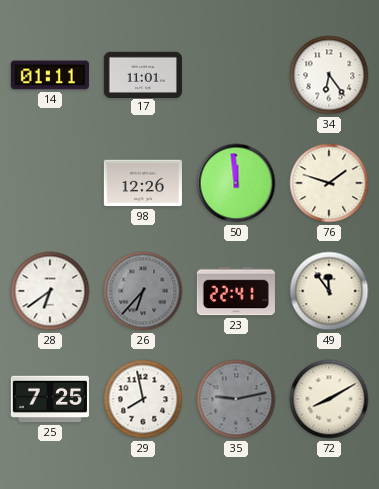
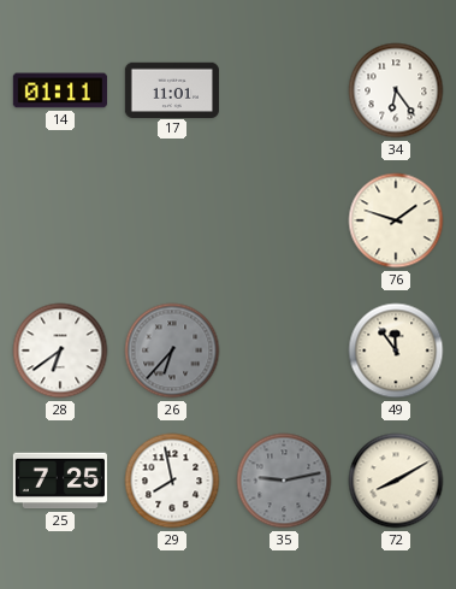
98: 12:26 -> none
50: 11:59 -> none
23: 22:41 -> none
